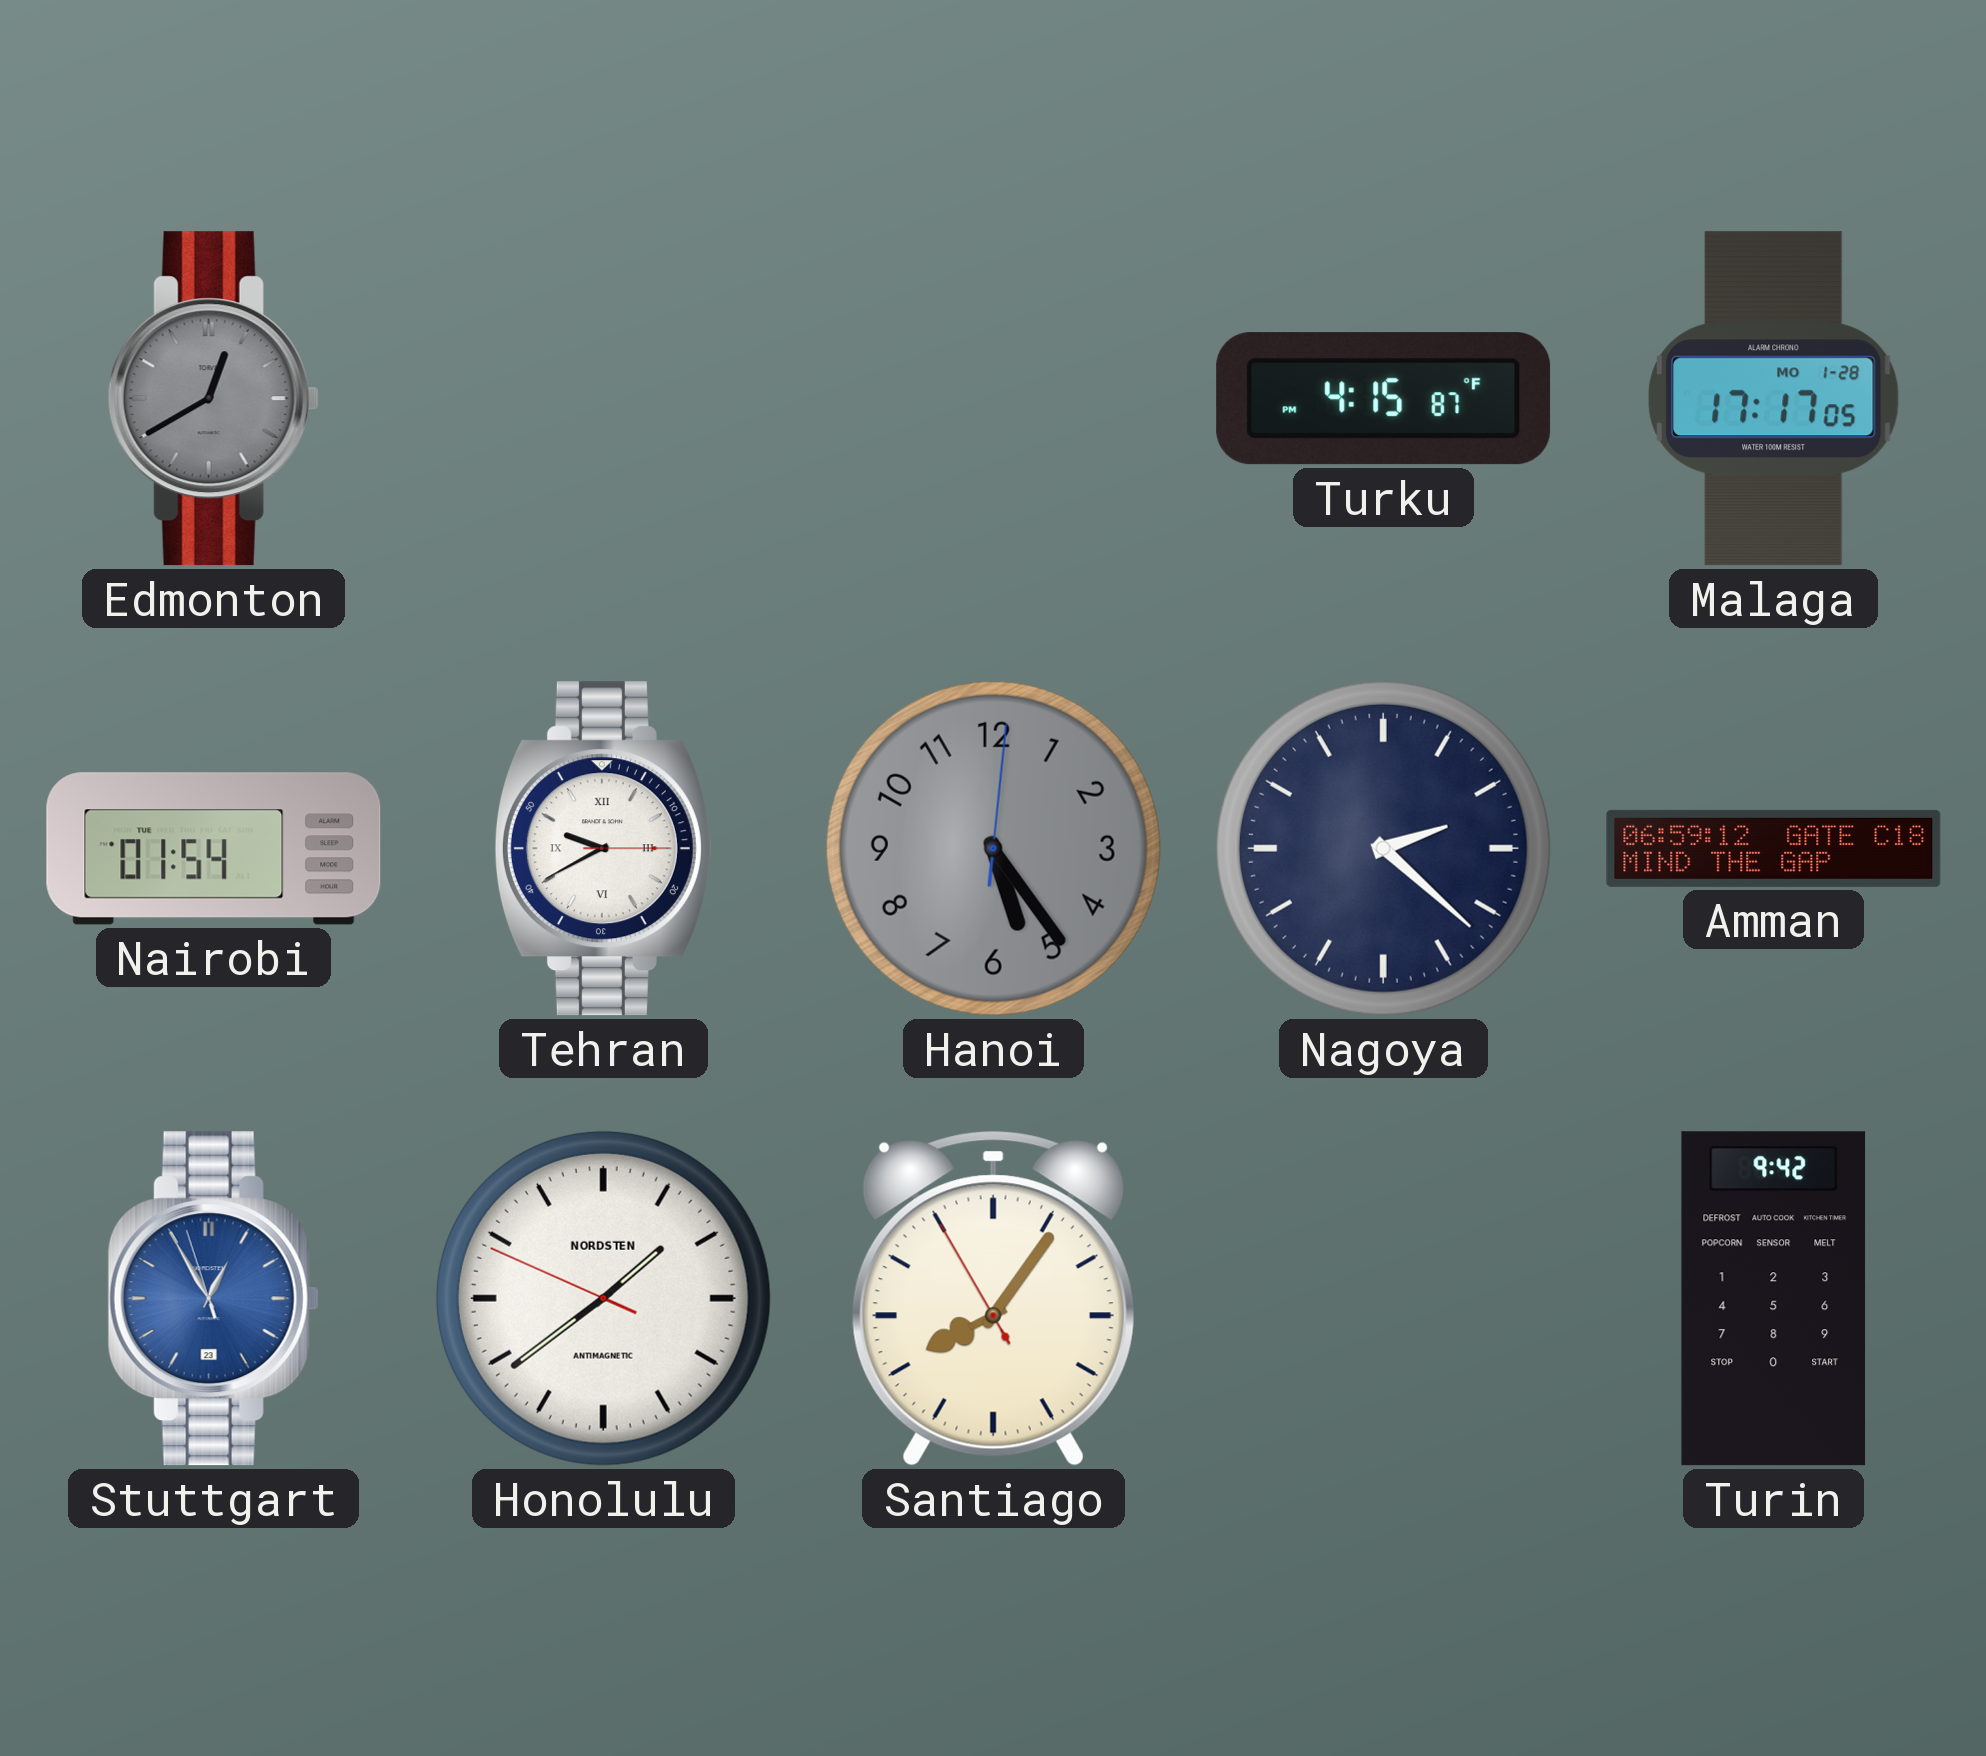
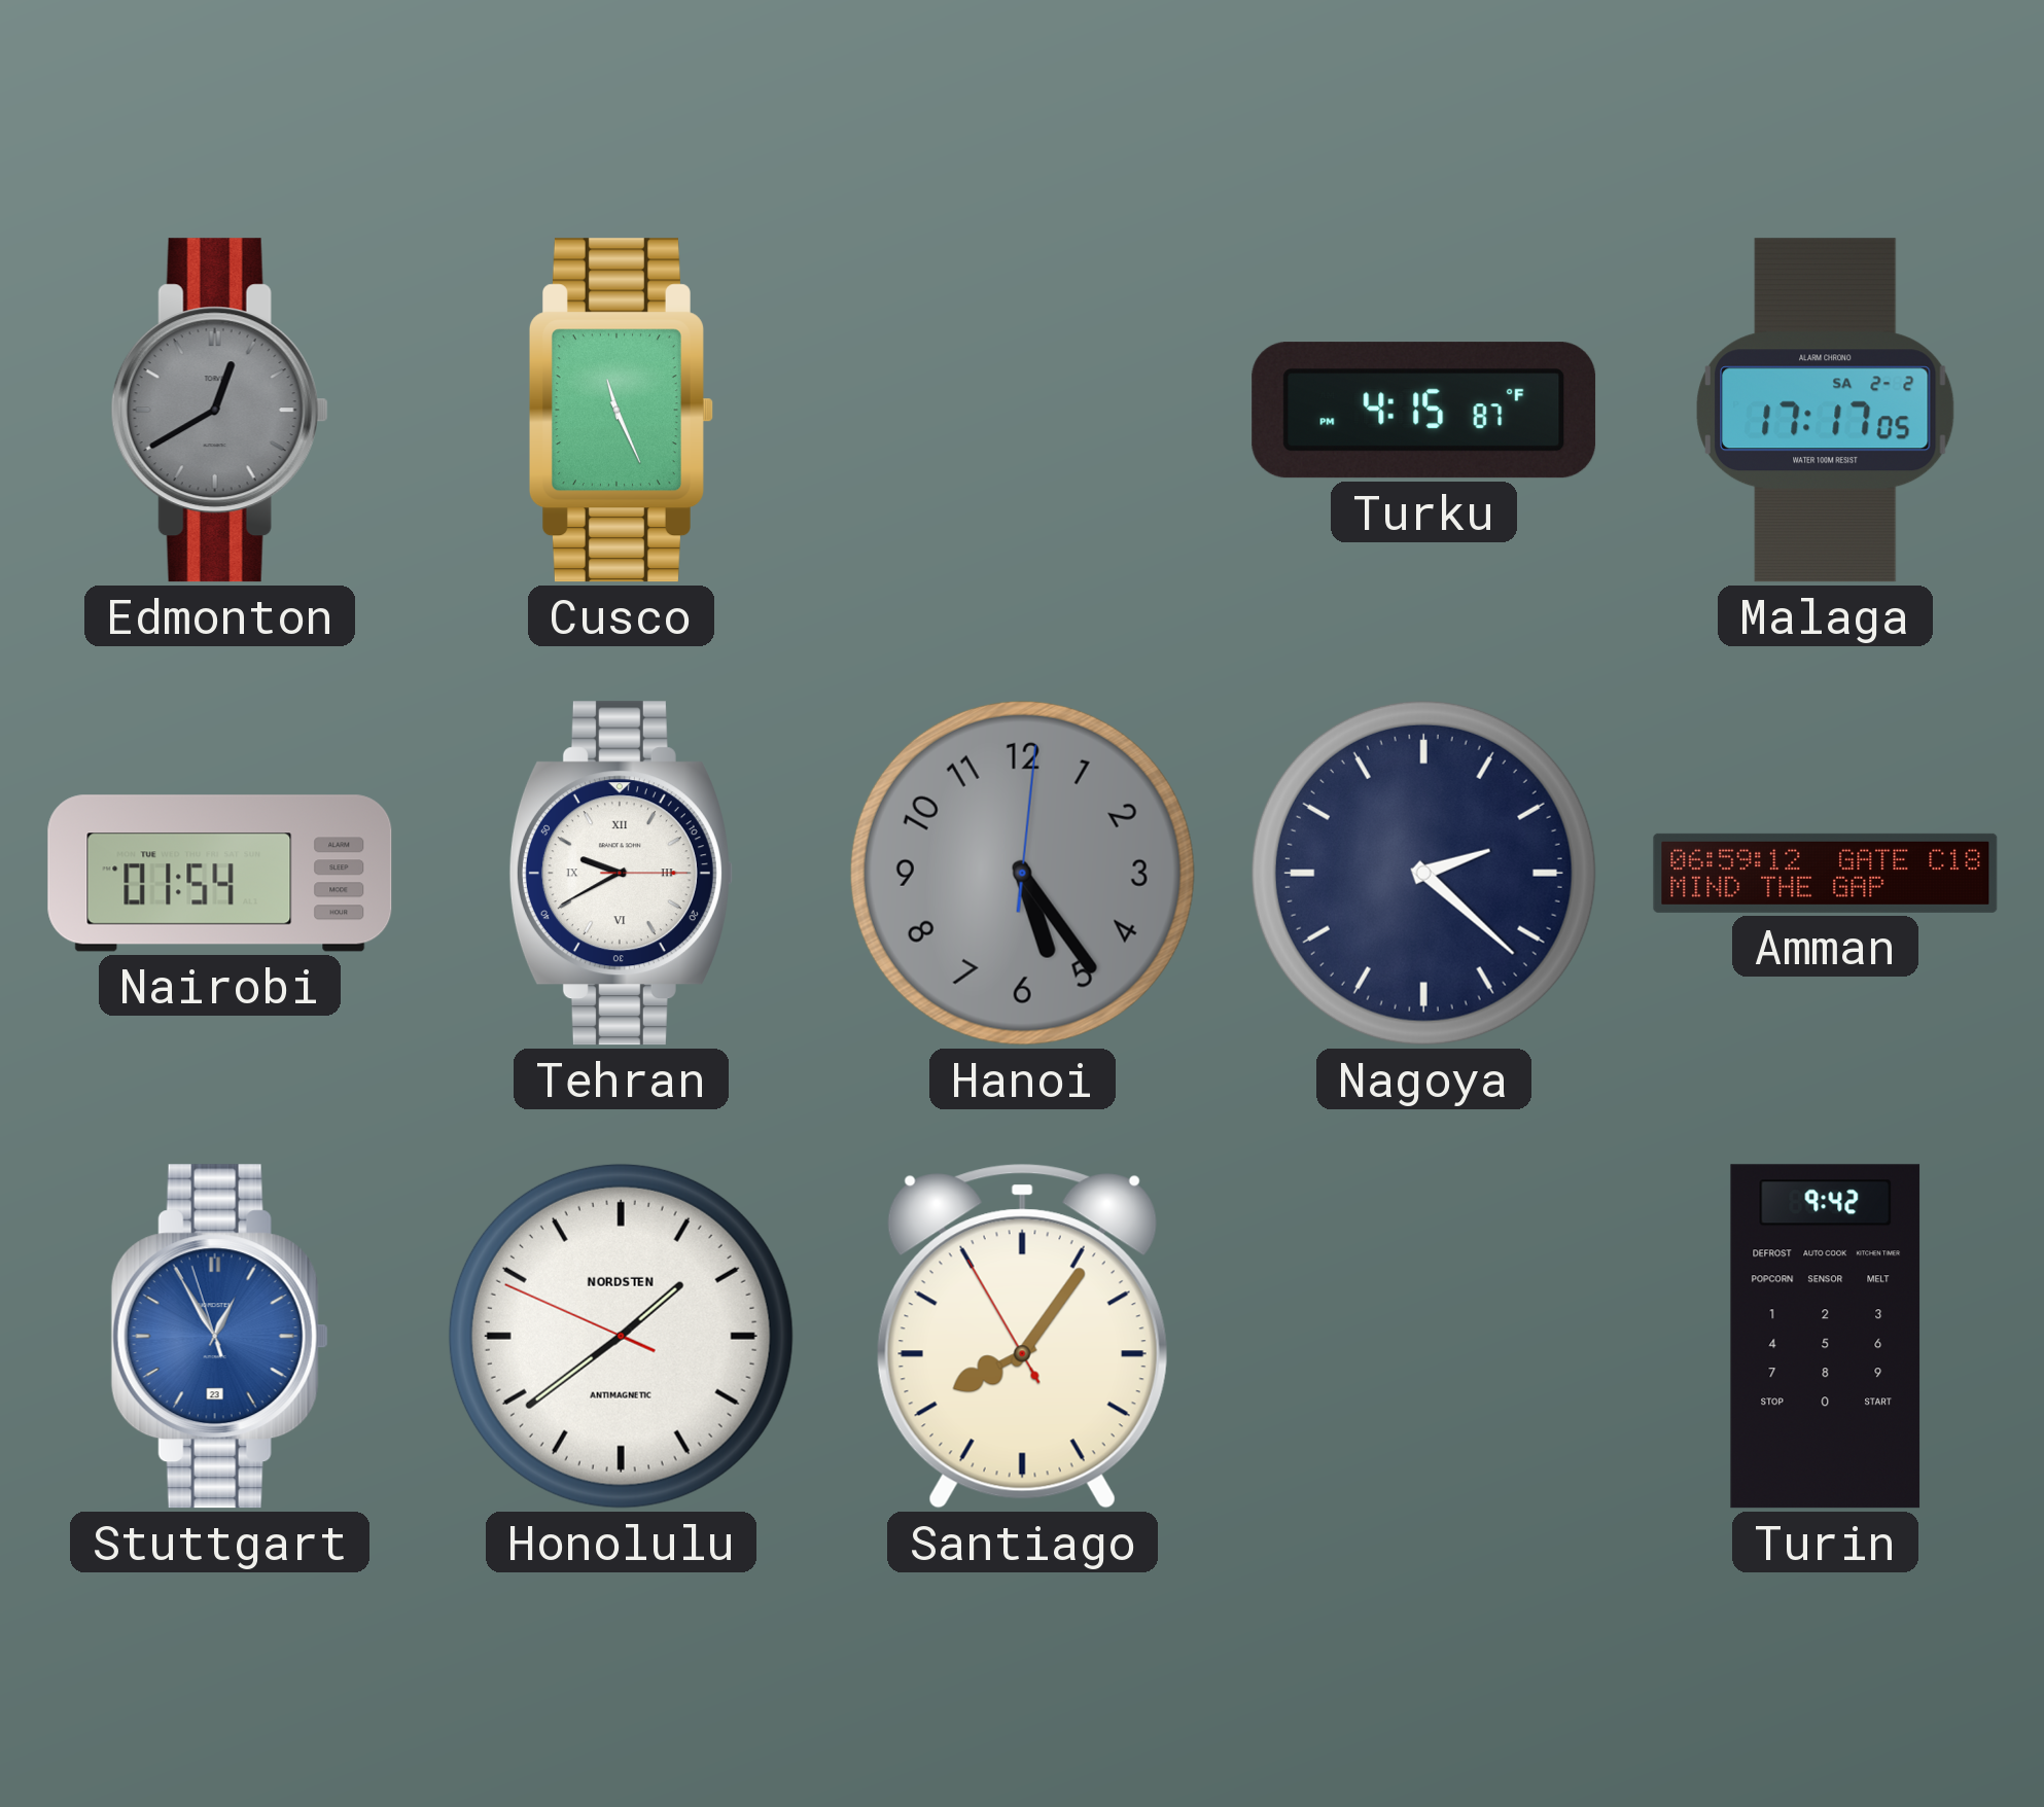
Cusco: none -> 11:26
Malaga date: MO 1-28 -> SA 2-2
